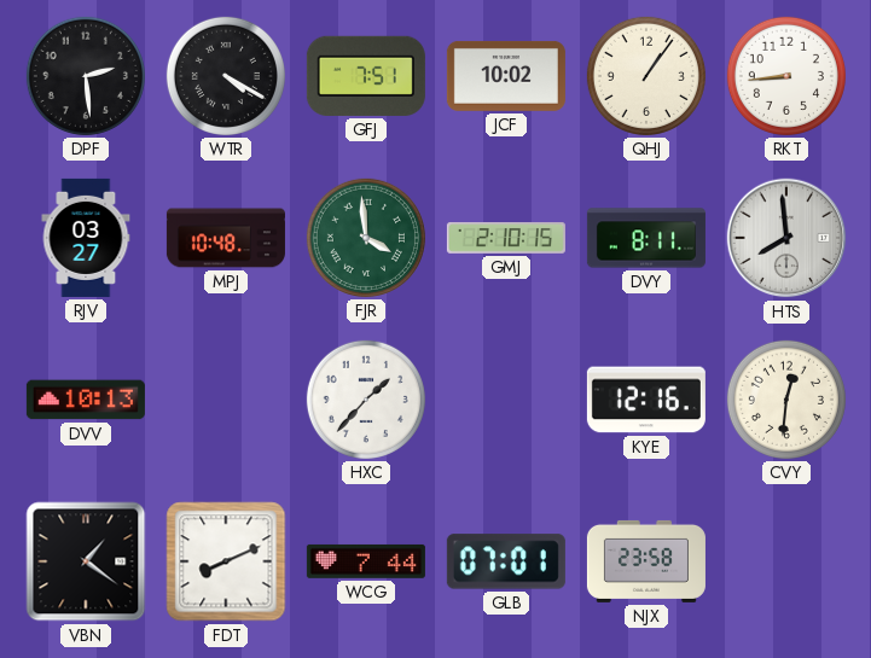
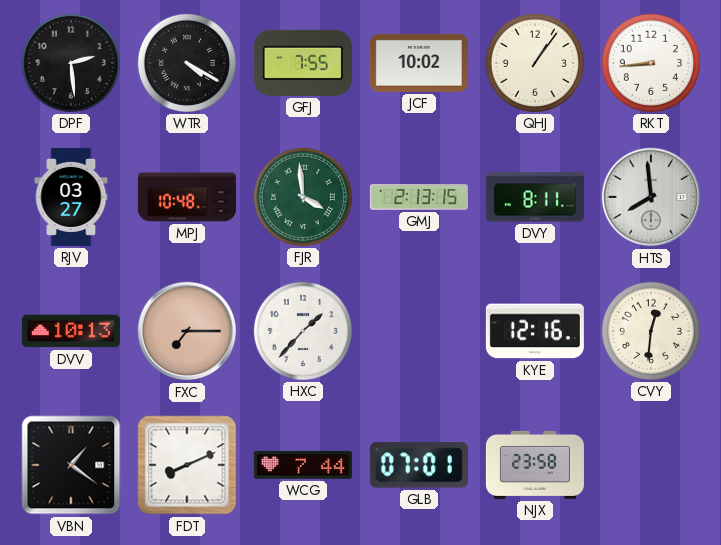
GFJ: 7:51 -> 7:55
GMJ: 2:10 -> 2:13
FXC: none -> 7:15
